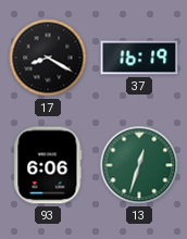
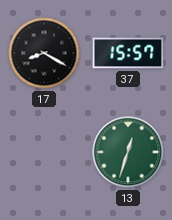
37: 16:19 -> 15:57
93: 6:06 -> none
